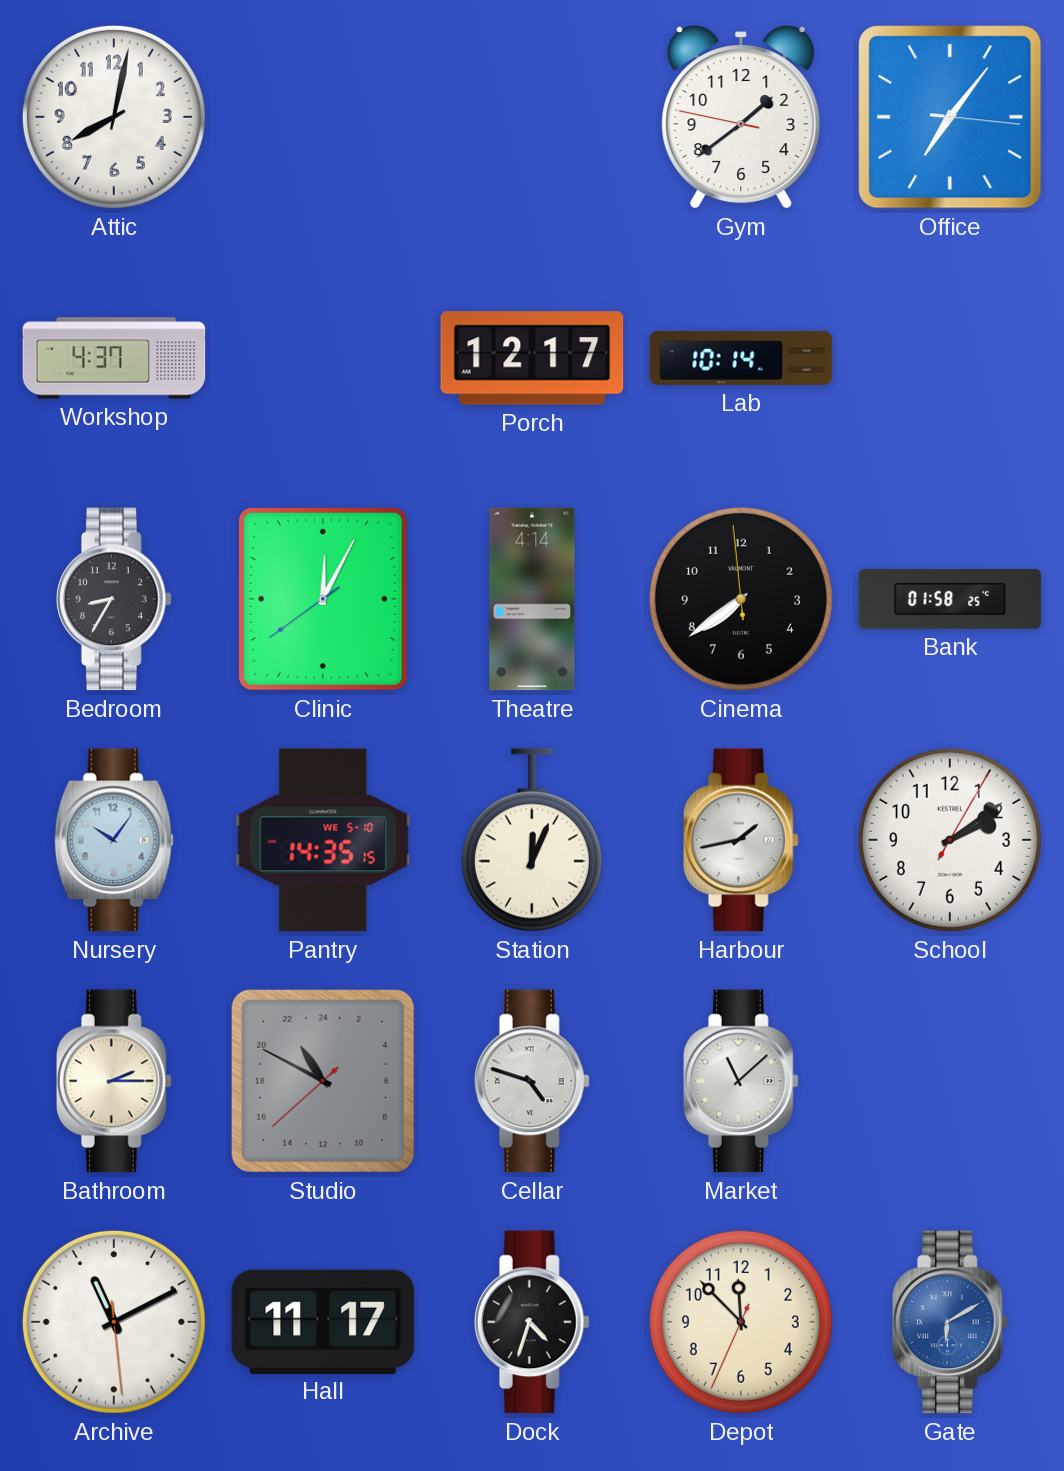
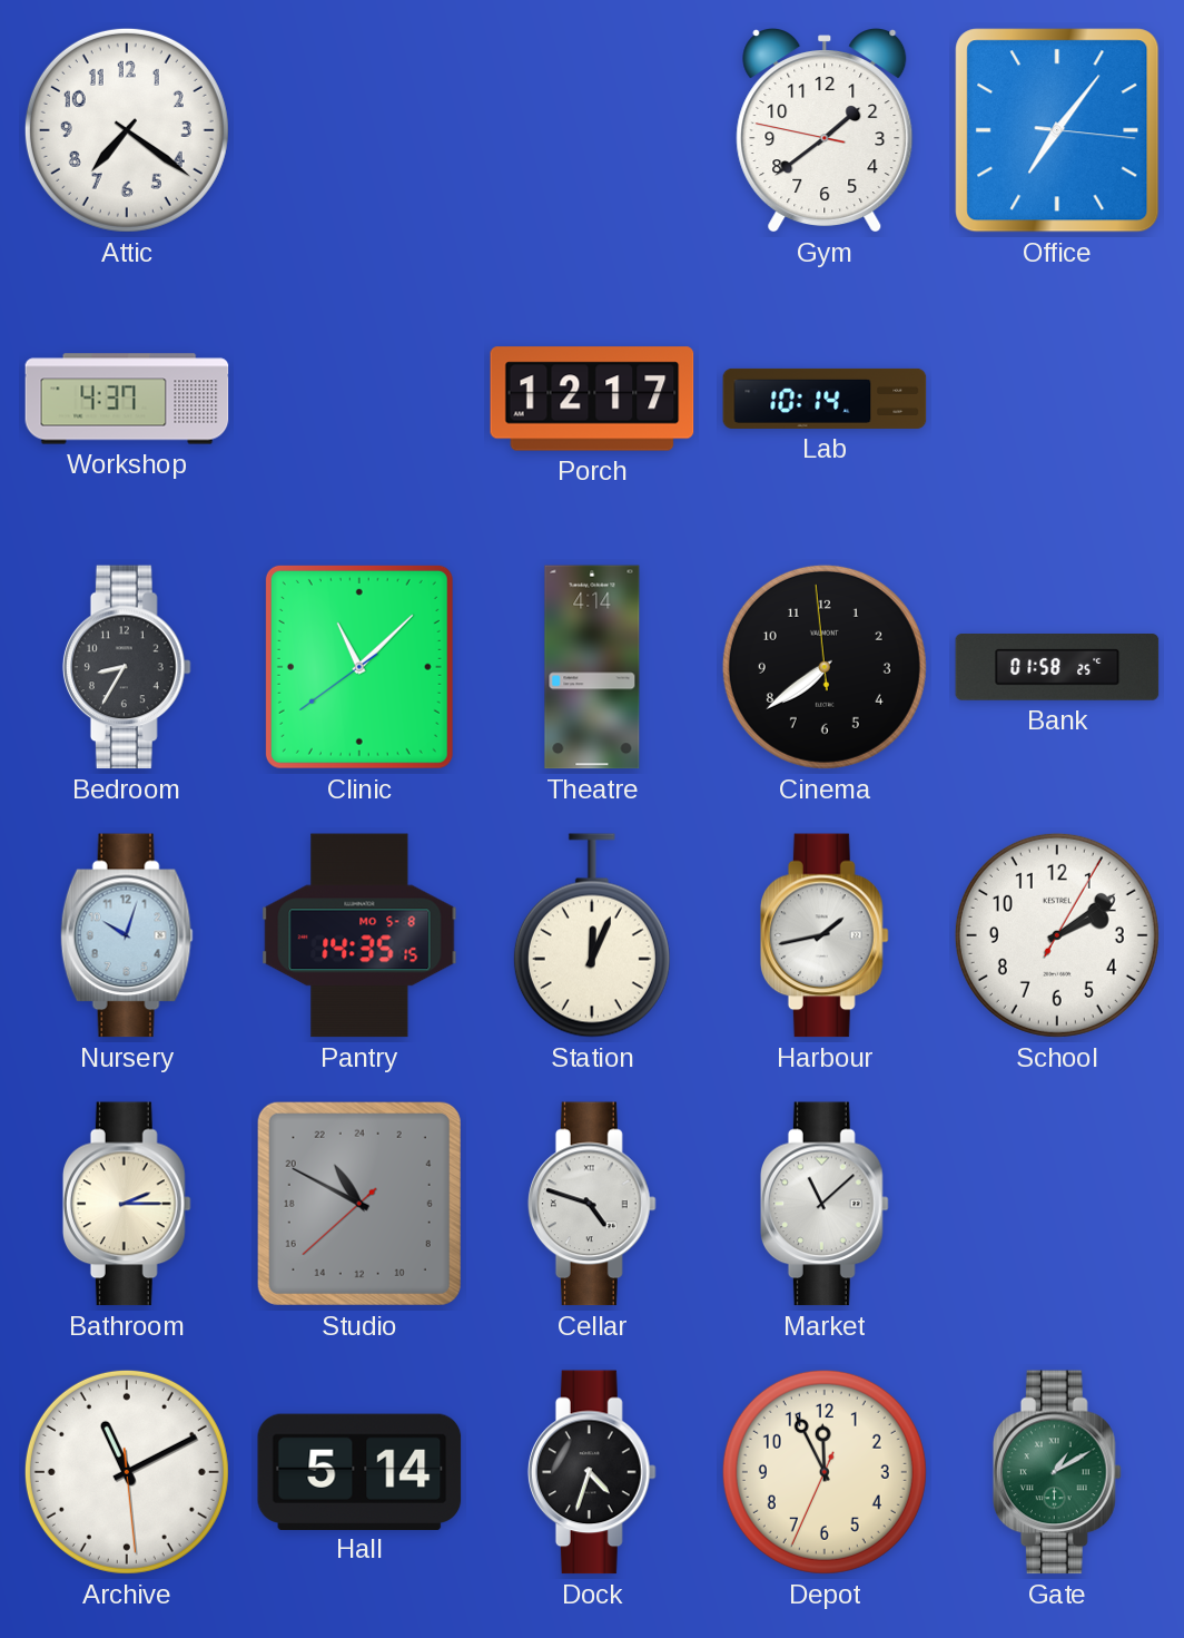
Attic: 8:02 -> 7:21
Clinic: 12:04 -> 11:07
Nursery: 10:06 -> 10:03
Pantry date: WE 5-10 -> MO 5-8
Hall: 11:17 -> 5:14
Depot: 11:52 -> 11:55
Gate: 6:10 -> 1:10
Gate dial: blue -> green
